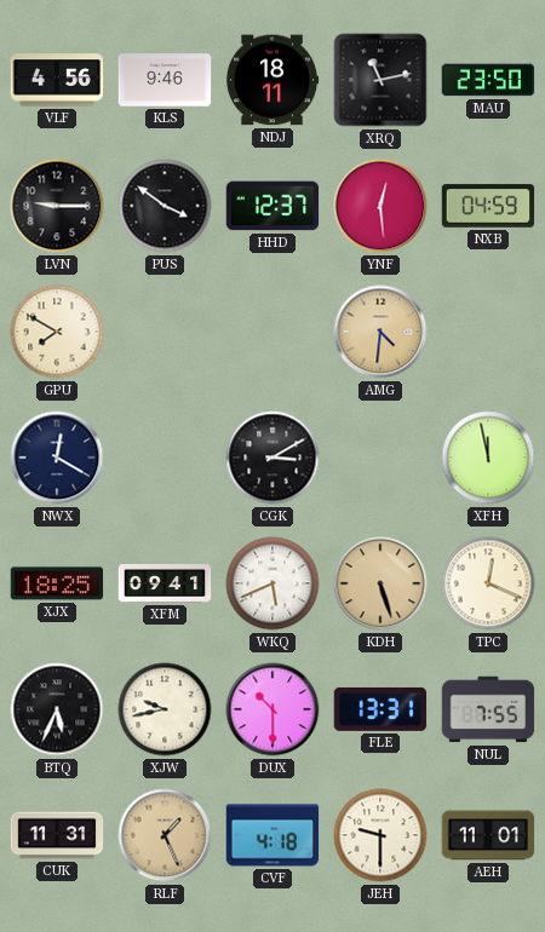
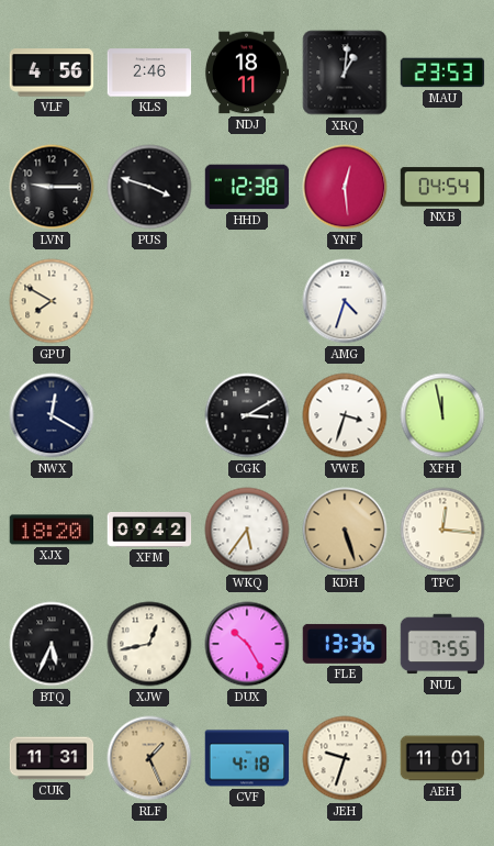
KLS: 9:46 -> 2:46
XRQ: 11:13 -> 1:01
MAU: 23:50 -> 23:53
PUS: 3:51 -> 3:48
HHD: 12:37 -> 12:38
NXB: 04:59 -> 04:54
AMG: 4:31 -> 4:33
AMG dial: champagne -> white
VWE: none -> 3:33
XJX: 18:25 -> 18:20
XFM: 09:41 -> 09:42
WKQ: 5:41 -> 5:36
TPC: 12:19 -> 12:16
XJW: 9:43 -> 12:43
DUX: 10:30 -> 10:25
FLE: 13:31 -> 13:36
JEH: 9:30 -> 9:33
